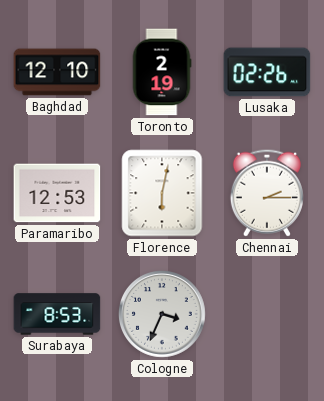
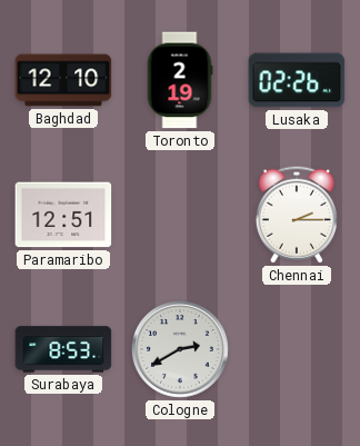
Paramaribo: 12:53 -> 12:51
Florence: 6:02 -> none
Cologne: 3:34 -> 2:40
